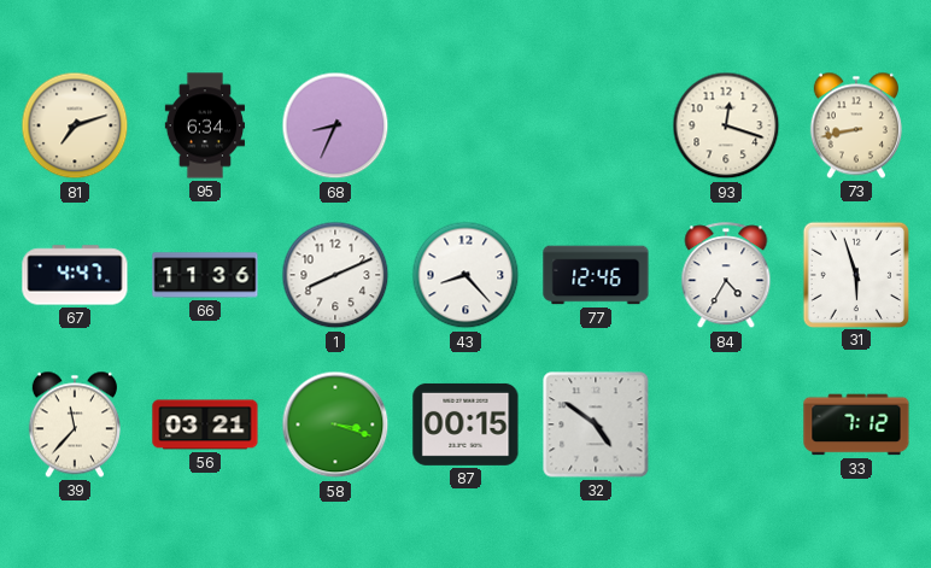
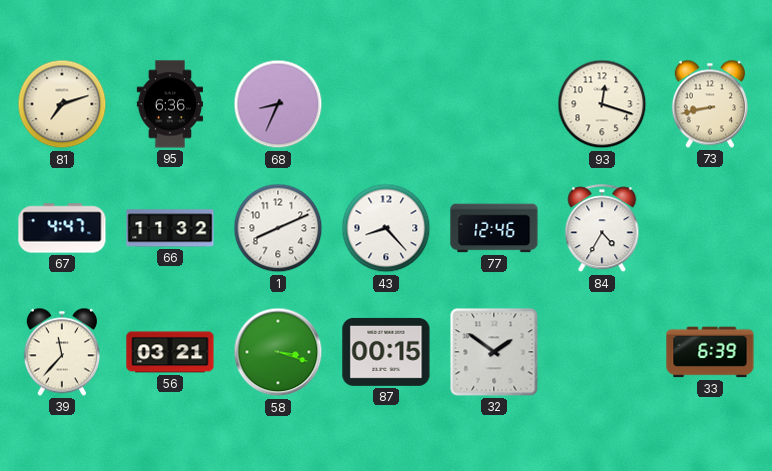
95: 6:34 -> 6:36
66: 11:36 -> 11:32
31: 5:57 -> none
32: 4:51 -> 1:51
33: 7:12 -> 6:39
